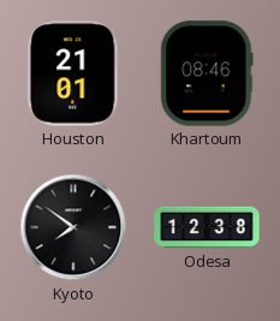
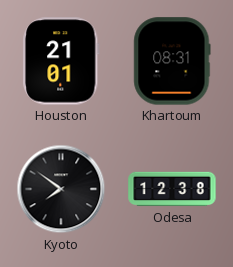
Khartoum: 08:46 -> 08:31
